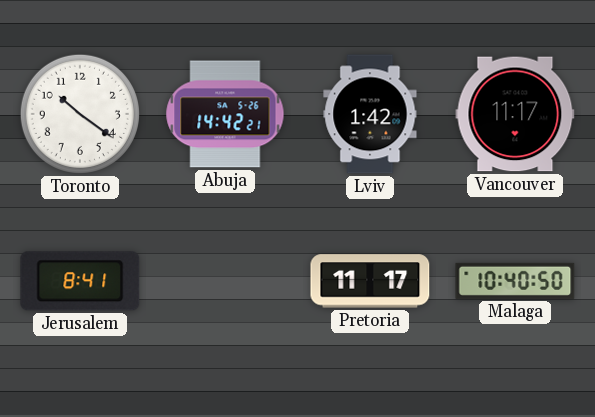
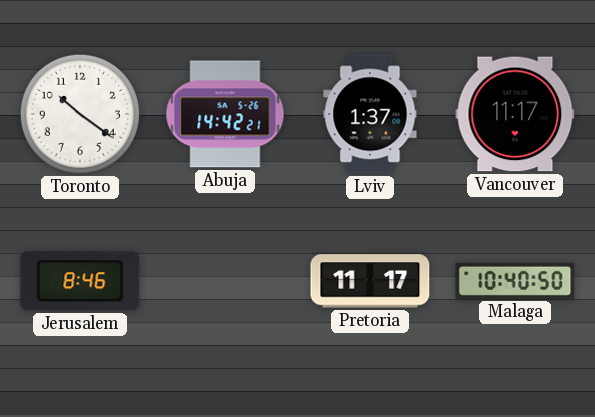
Lviv: 1:42 -> 1:37
Jerusalem: 8:41 -> 8:46
